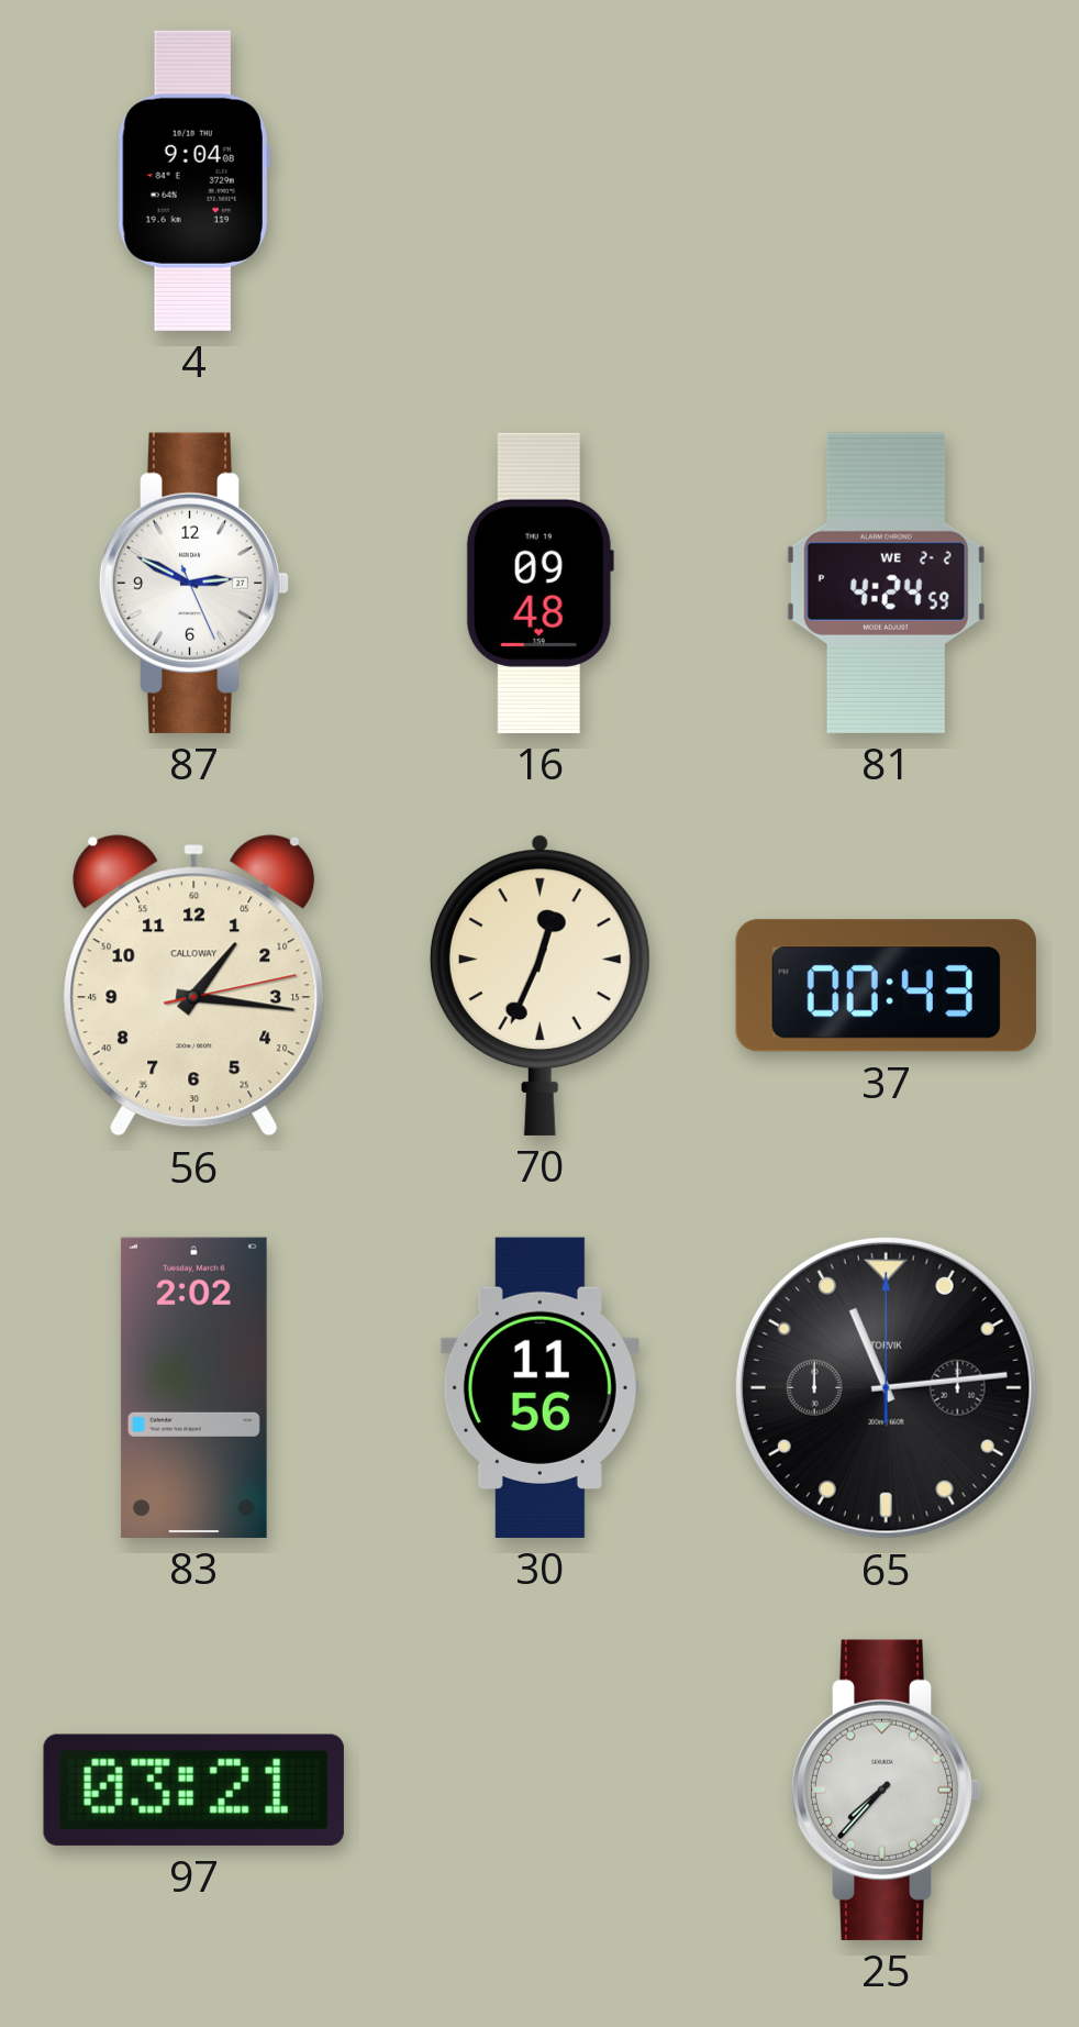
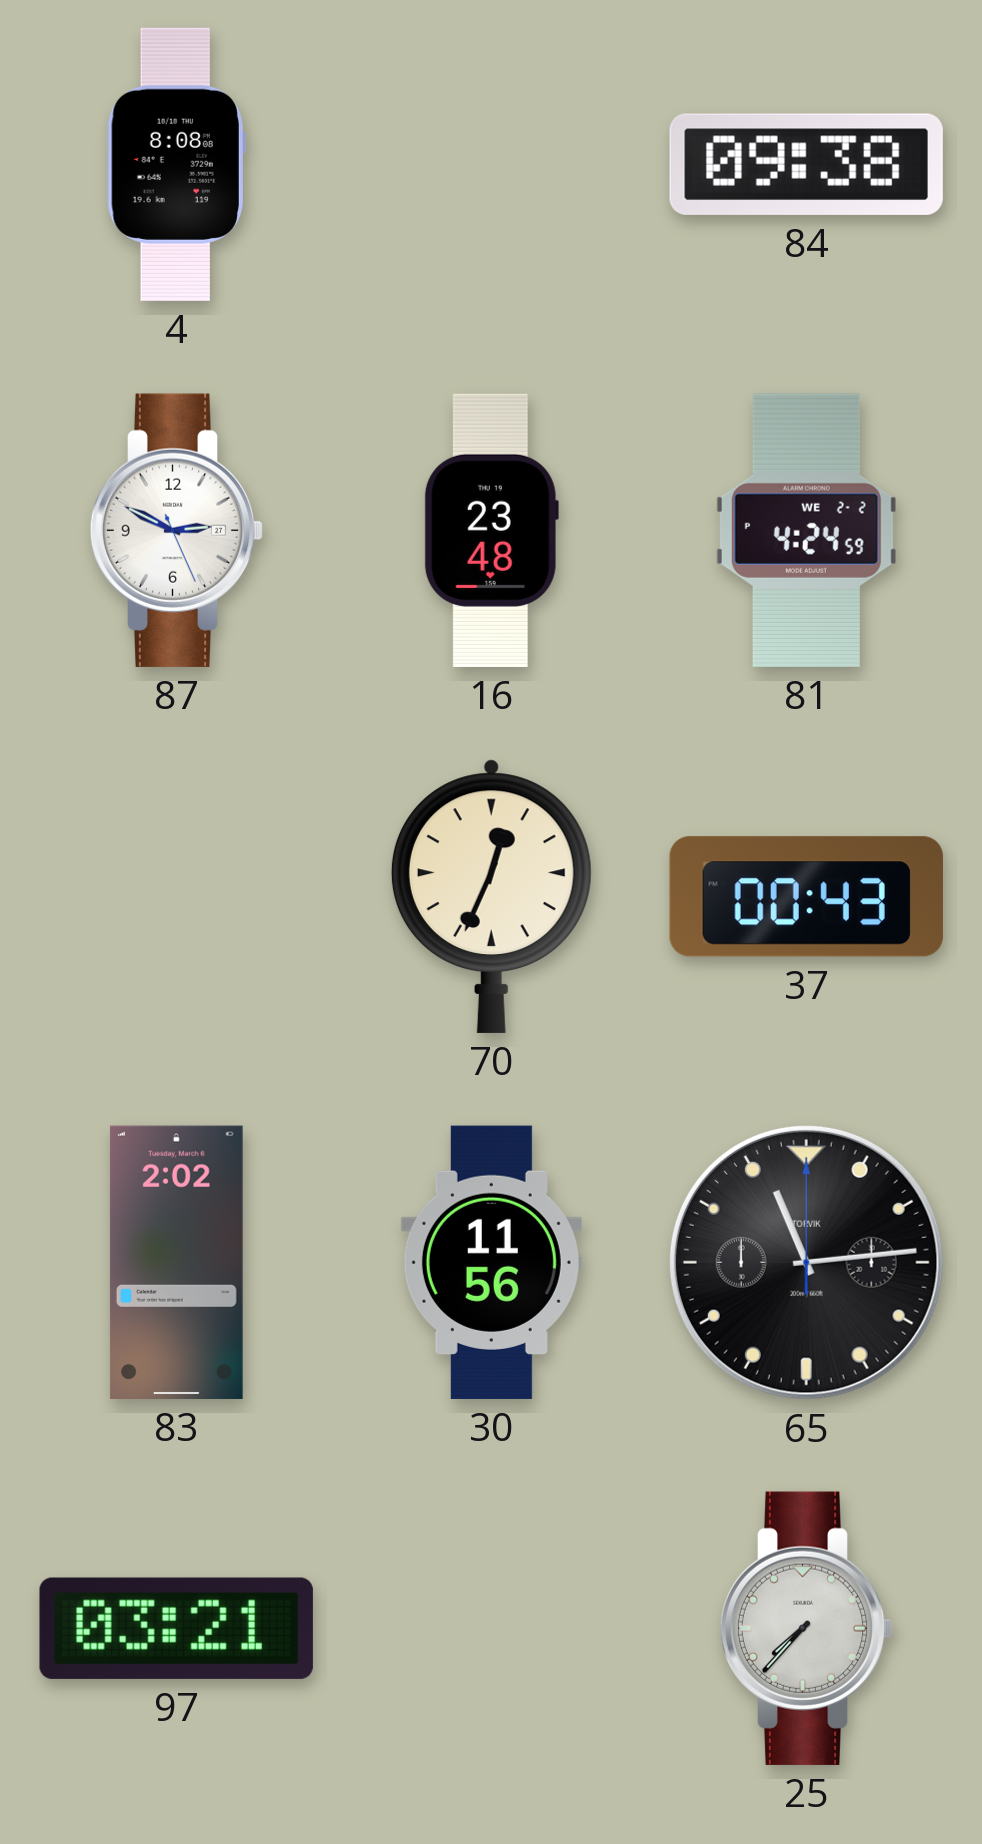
4: 9:04 -> 8:08
84: none -> 09:38
16: 09:48 -> 23:48
56: 1:16 -> none
